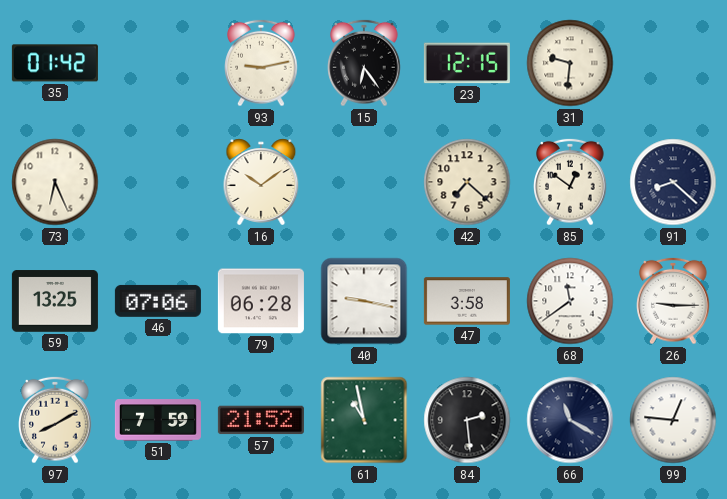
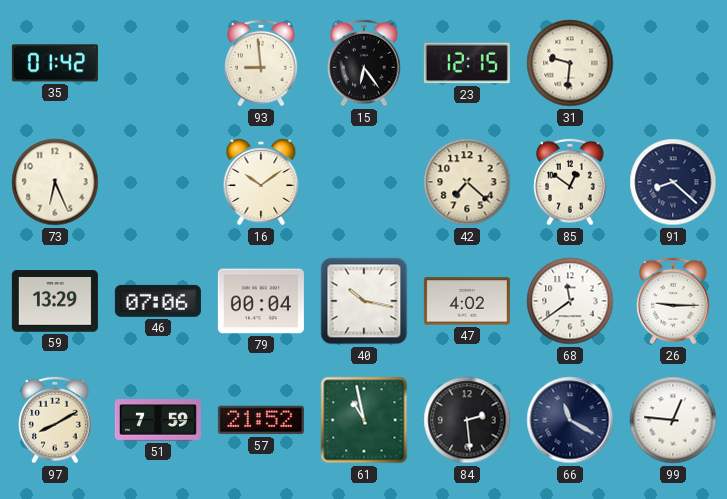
93: 9:13 -> 8:59
59: 13:25 -> 13:29
79: 06:28 -> 00:04
40: 9:17 -> 10:17
47: 3:58 -> 4:02
